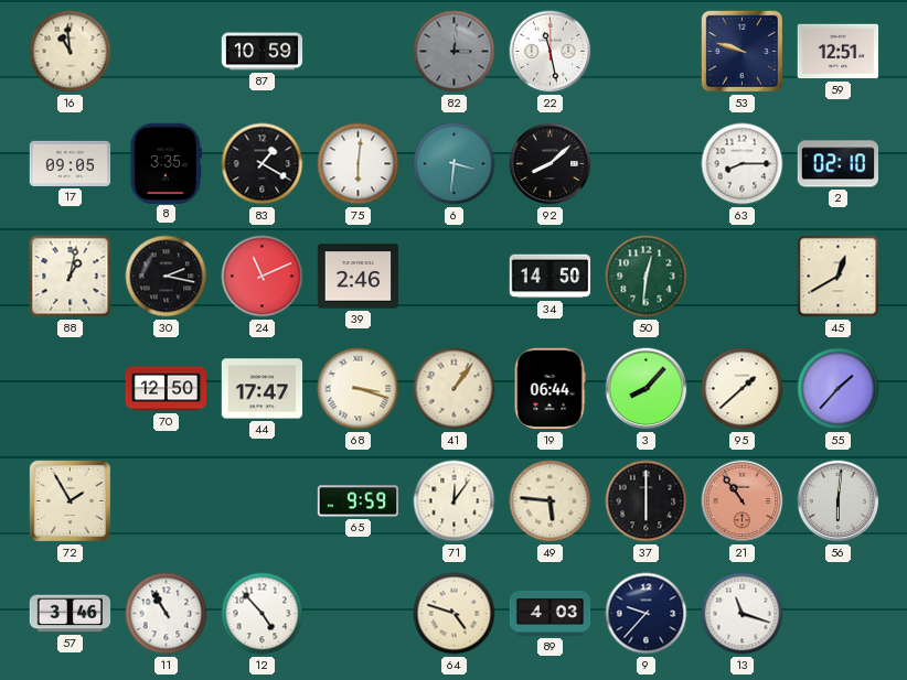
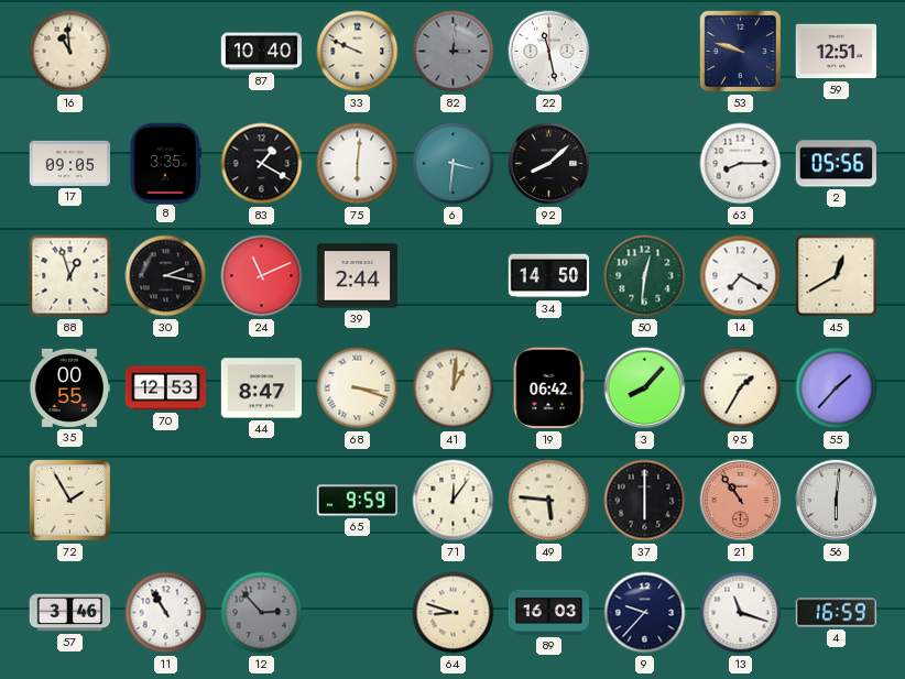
87: 10:59 -> 10:40
33: none -> 9:49
2: 02:10 -> 05:56
88: 1:02 -> 12:57
39: 2:46 -> 2:44
14: none -> 7:20
35: none -> 00:55
70: 12:50 -> 12:53
44: 17:47 -> 8:47
41: 1:06 -> 1:01
19: 06:44 -> 06:42
95: 1:38 -> 1:35
12: 4:53 -> 2:53
12 dial: white -> grey
64: 4:48 -> 8:48
89: 4:03 -> 16:03
4: none -> 16:59
